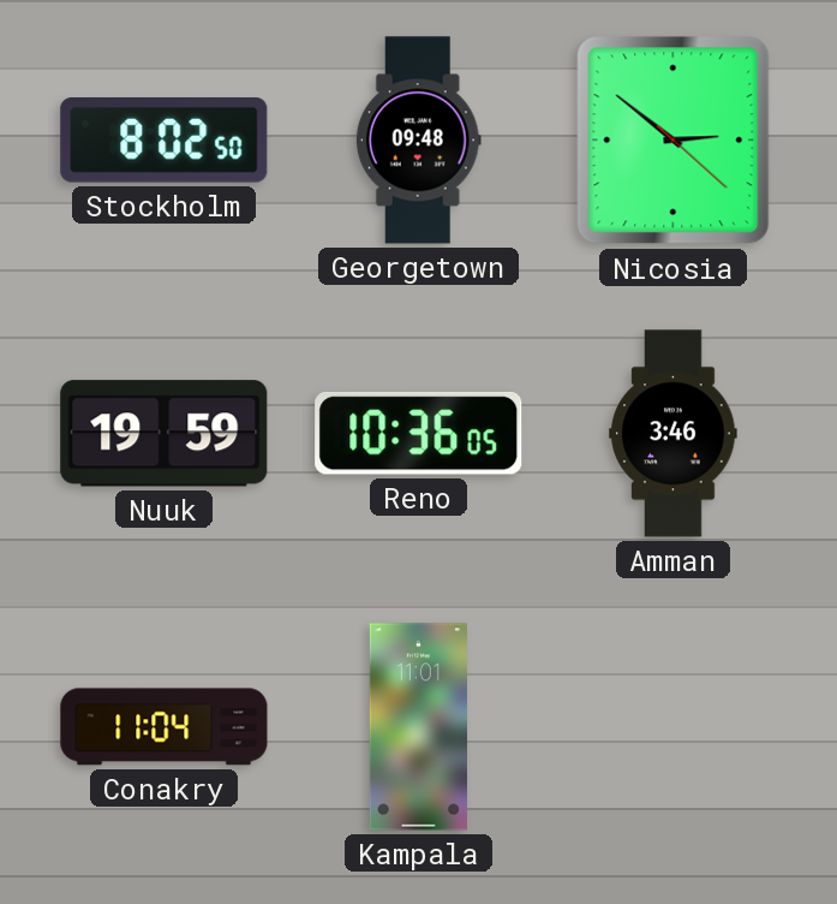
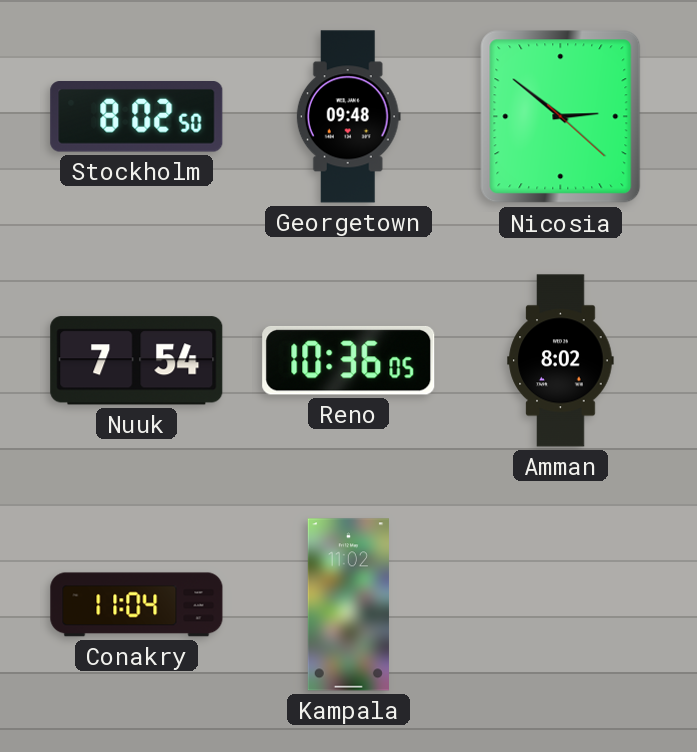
Nuuk: 19:59 -> 7:54
Amman: 3:46 -> 8:02
Kampala: 11:01 -> 11:02
